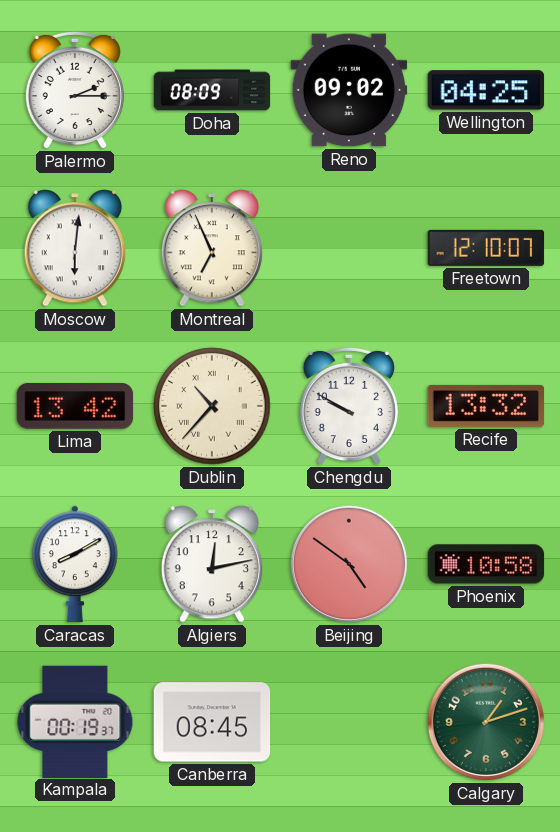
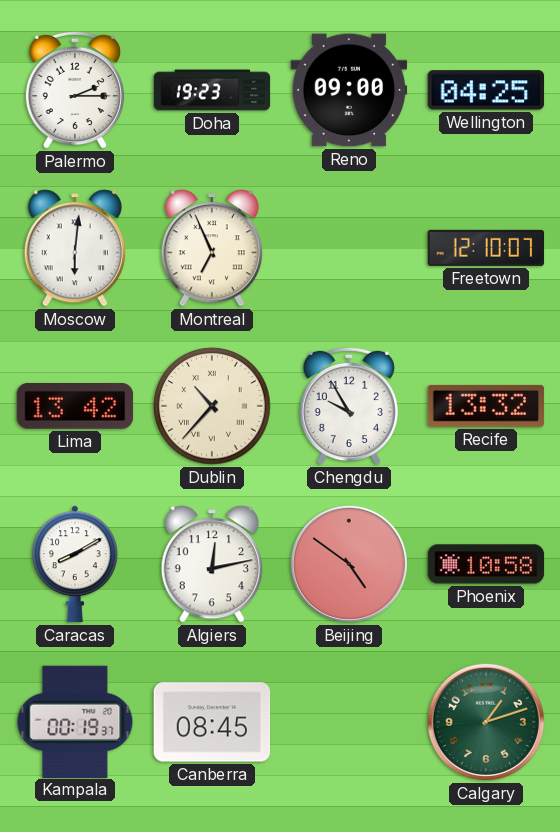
Doha: 08:09 -> 19:23
Reno: 09:02 -> 09:00
Chengdu: 9:50 -> 9:55
